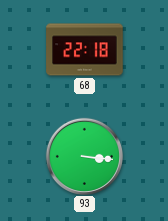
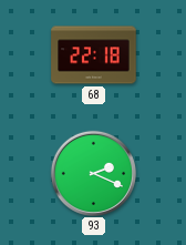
93: 3:16 -> 2:19
